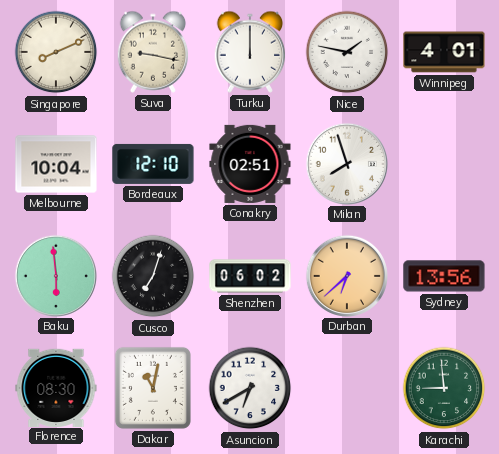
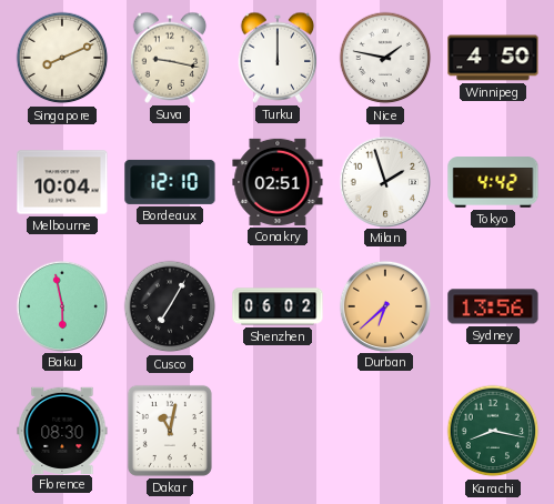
Winnipeg: 4:01 -> 4:50
Milan: 7:57 -> 1:57
Tokyo: none -> 4:42
Baku: 5:59 -> 5:58
Cusco: 7:03 -> 7:05
Asuncion: 6:40 -> none
Karachi: 8:59 -> 8:17
